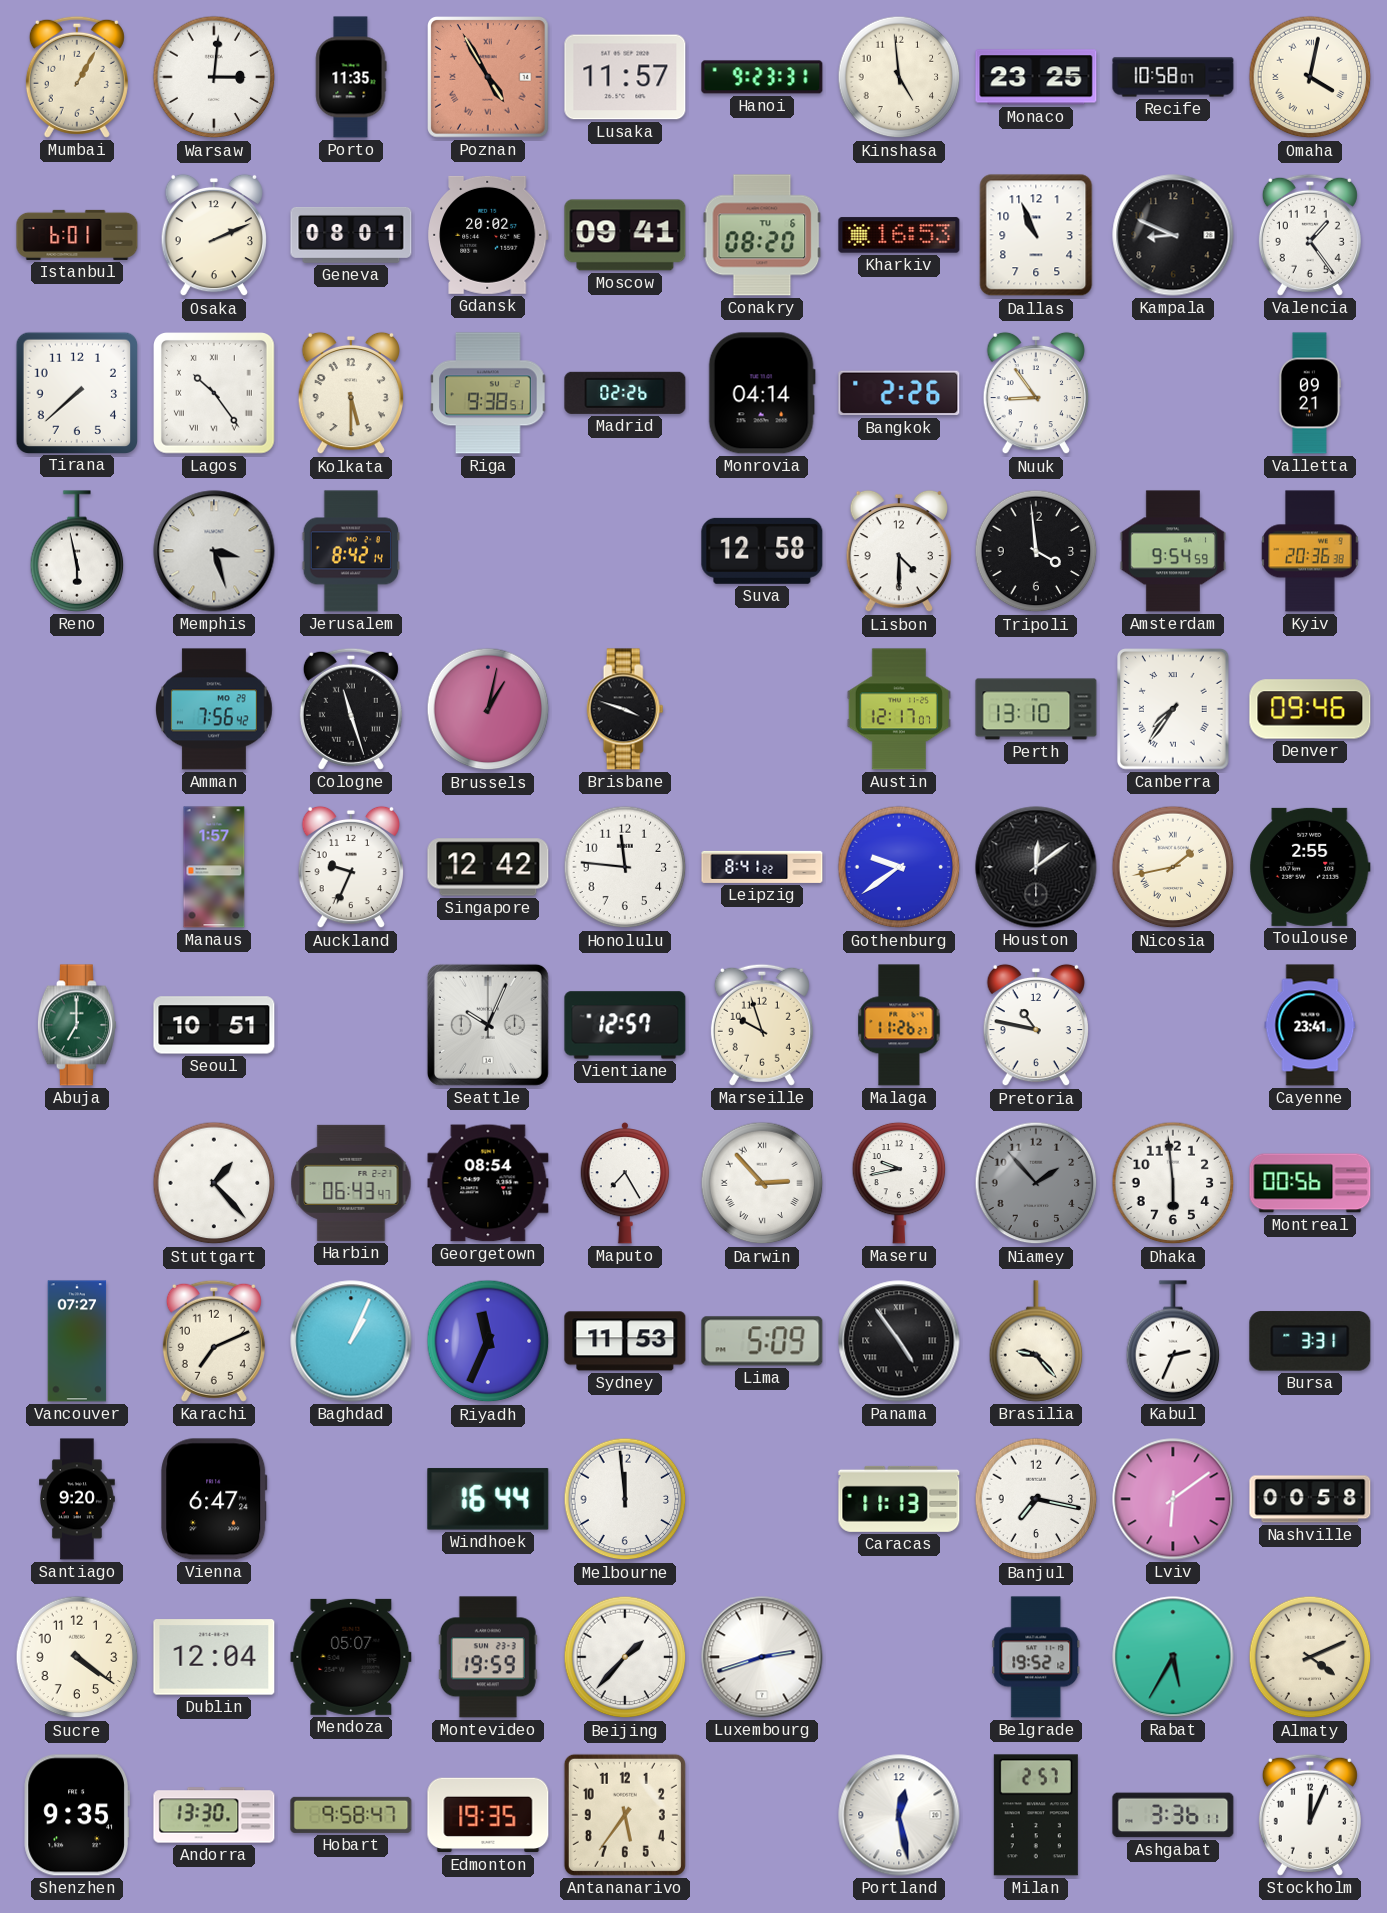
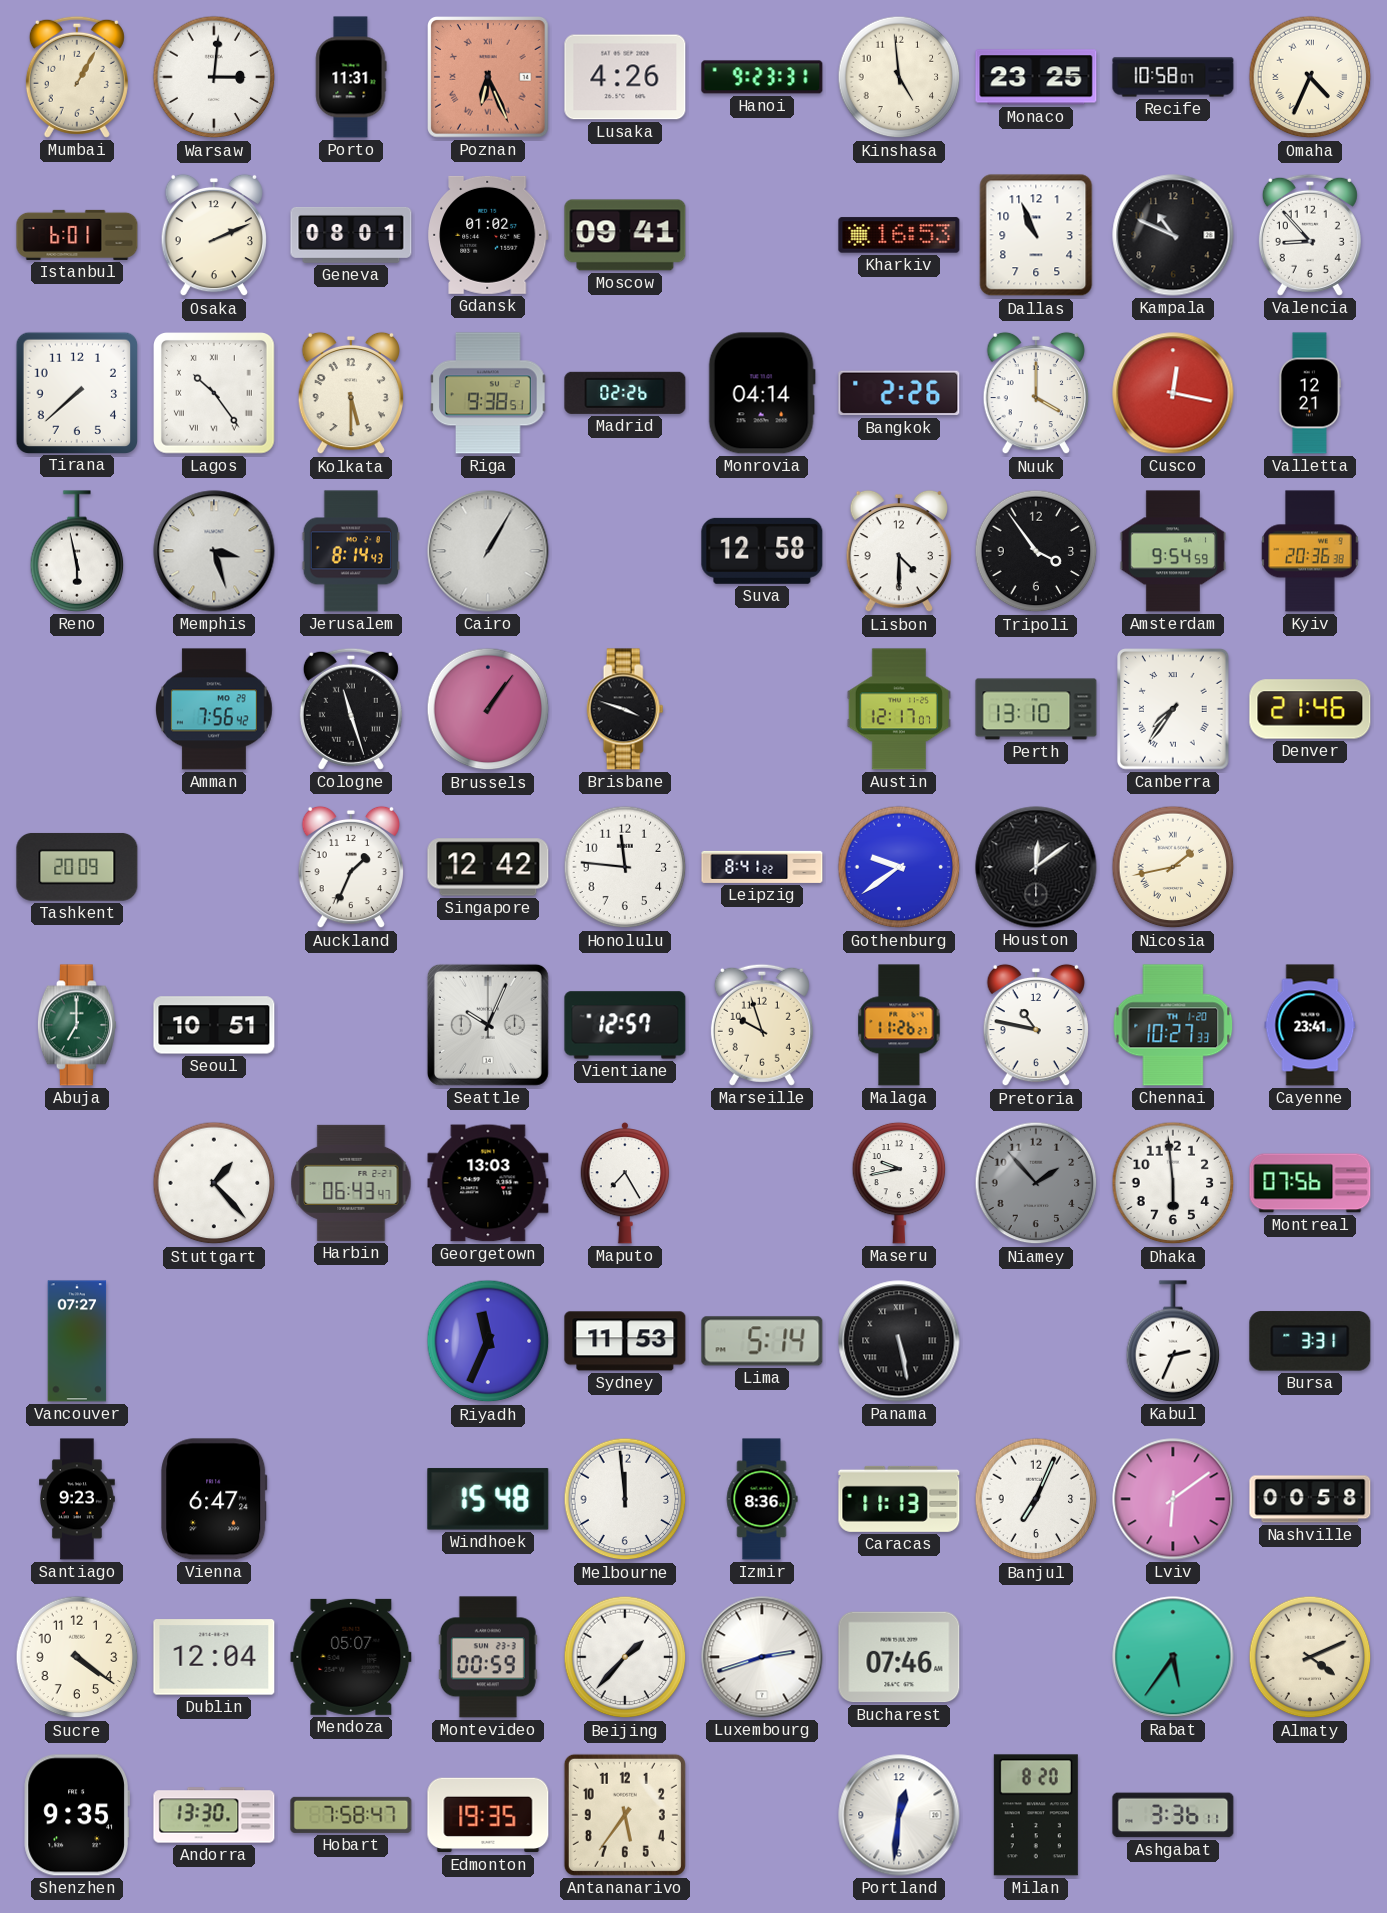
Porto: 11:35 -> 11:31
Poznan: 4:55 -> 6:26
Lusaka: 11:57 -> 4:26
Omaha: 4:02 -> 4:34
Gdansk: 20:02 -> 01:02
Conakry: 08:20 -> none
Kampala: 8:49 -> 10:49
Valencia: 1:24 -> 8:53
Nuuk: 8:54 -> 4:00
Cusco: none -> 12:17
Valletta: 09:21 -> 12:21
Jerusalem: 8:42 -> 8:14
Cairo: none -> 1:05
Tripoli: 3:59 -> 3:54
Brussels: 1:02 -> 1:06
Denver: 09:46 -> 21:46
Tashkent: none -> 20:09
Manaus: 1:57 -> none
Auckland: 9:34 -> 1:34
Toulouse: 2:55 -> none
Chennai: none -> 10:27
Georgetown: 08:54 -> 13:03
Darwin: 2:53 -> none
Montreal: 00:56 -> 07:56
Karachi: 7:11 -> none
Baghdad: 1:04 -> none
Lima: 5:09 -> 5:14
Panama: 4:54 -> 5:28
Brasilia: 9:23 -> none
Santiago: 9:20 -> 9:23
Windhoek: 16:44 -> 15:48
Izmir: none -> 8:36
Banjul: 7:17 -> 7:04
Montevideo: 19:59 -> 00:59
Bucharest: none -> 07:46
Belgrade: 19:52 -> none
Rabat: 5:35 -> 5:36
Hobart: 9:58 -> 7:58
Portland: 12:28 -> 12:31
Milan: 2:57 -> 8:20
Stockholm: 12:04 -> none
